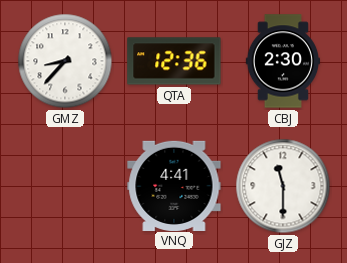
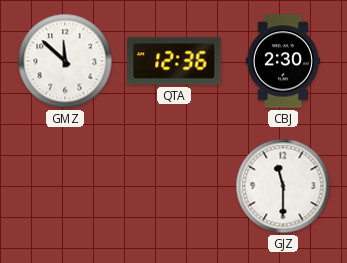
GMZ: 8:37 -> 11:52
VNQ: 4:41 -> none
